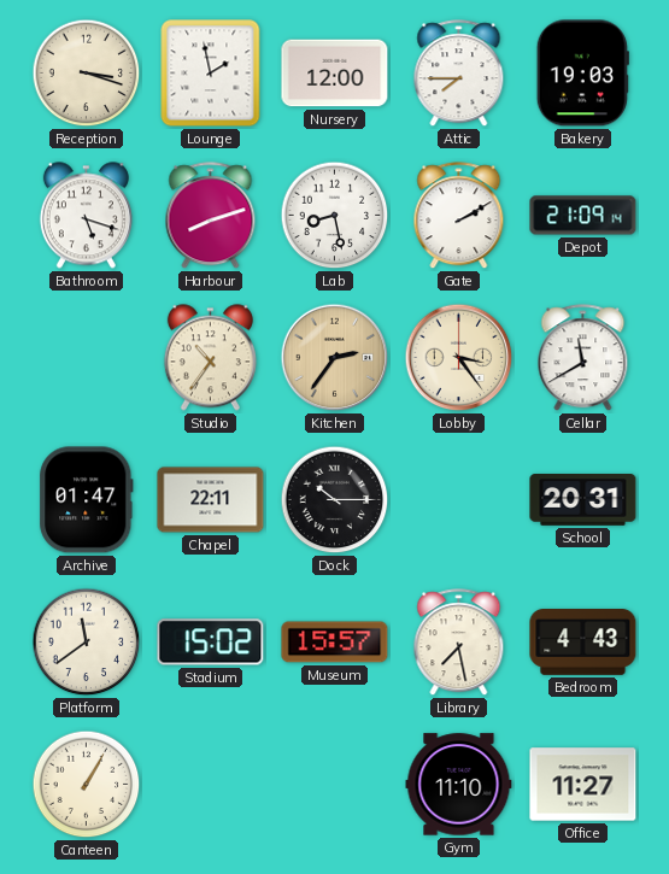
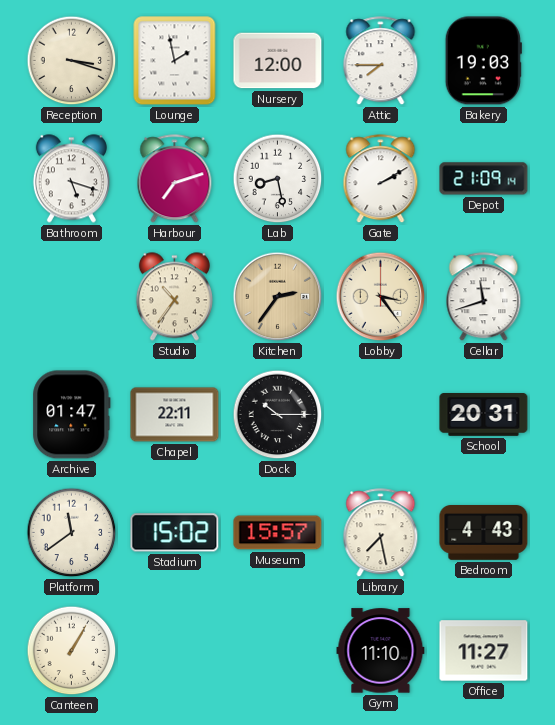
Harbour: 8:12 -> 7:12
Cellar: 11:40 -> 11:42
